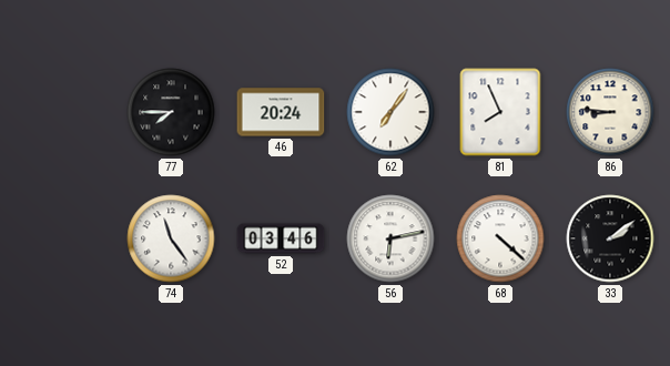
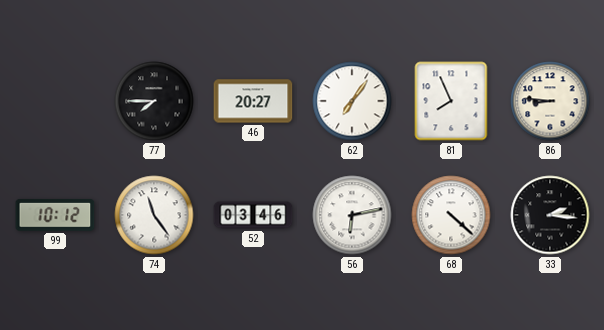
46: 20:24 -> 20:27
99: none -> 10:12
33: 2:09 -> 2:16
